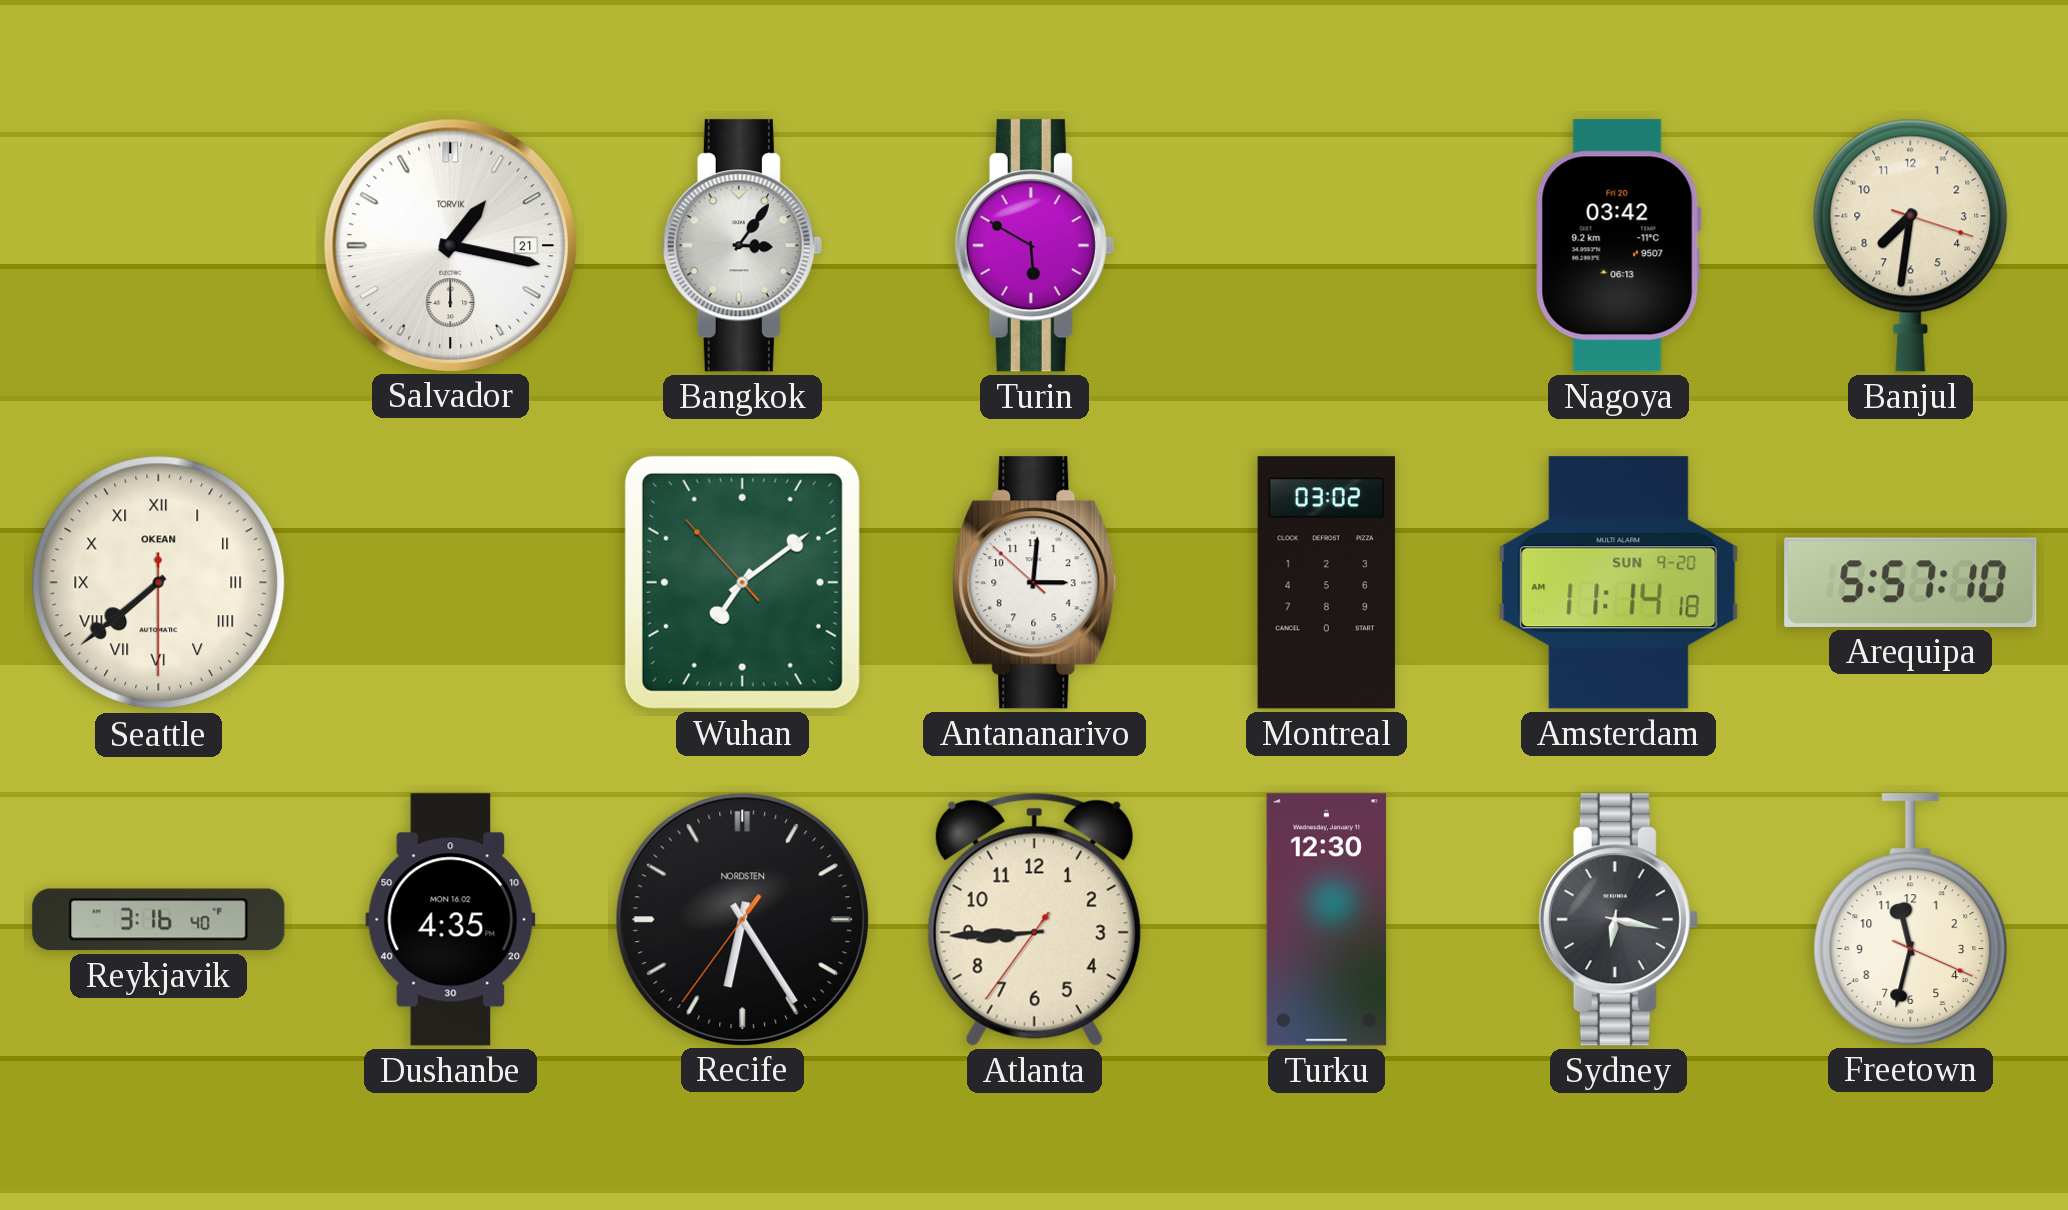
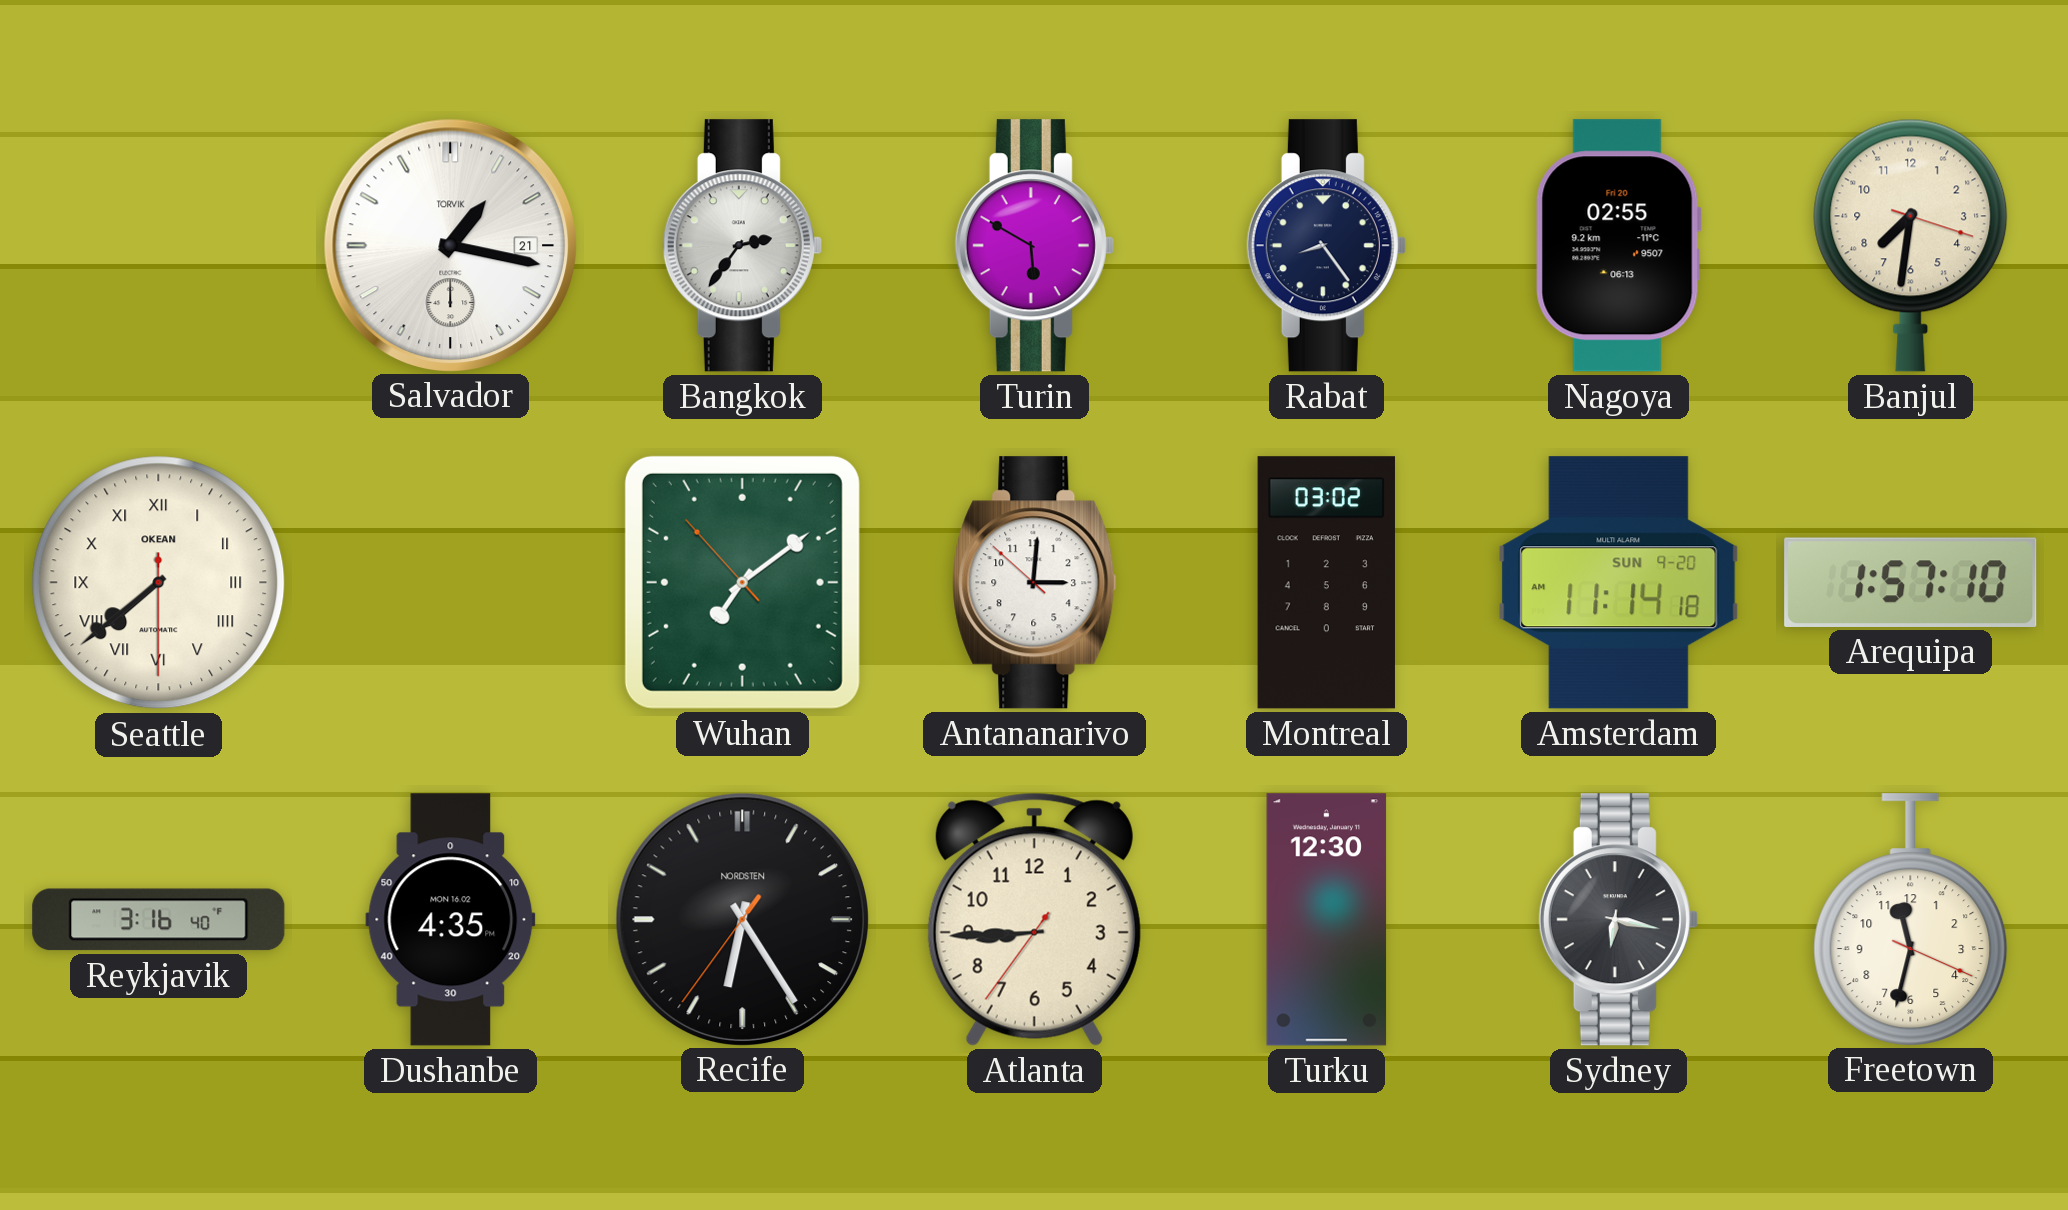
Bangkok: 3:06 -> 2:36
Rabat: none -> 8:24
Nagoya: 03:42 -> 02:55
Arequipa: 5:57 -> 1:57
